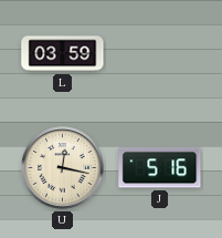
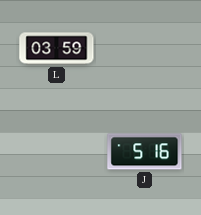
U: 12:17 -> none
